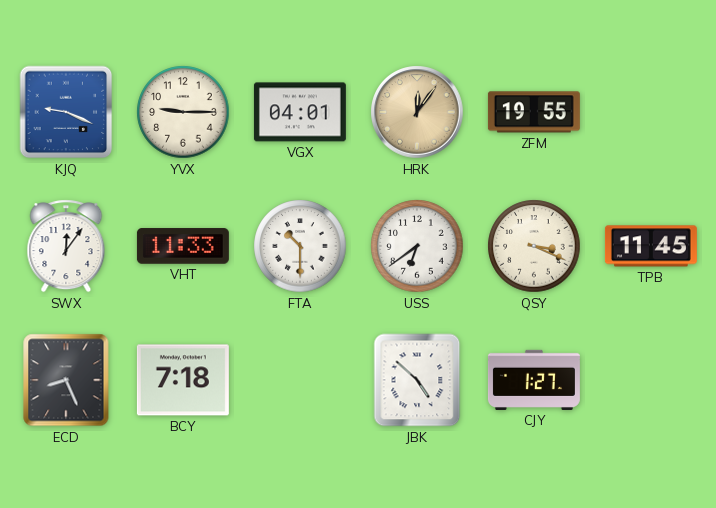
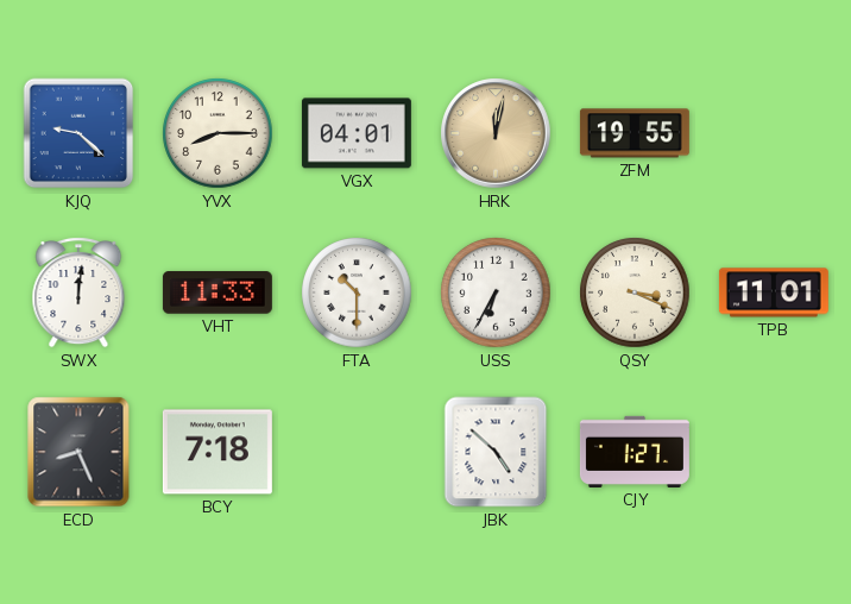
KJQ: 9:19 -> 9:22
YVX: 9:15 -> 8:15
HRK: 12:06 -> 12:02
SWX: 12:06 -> 12:01
USS: 6:39 -> 6:35
TPB: 11:45 -> 11:01
